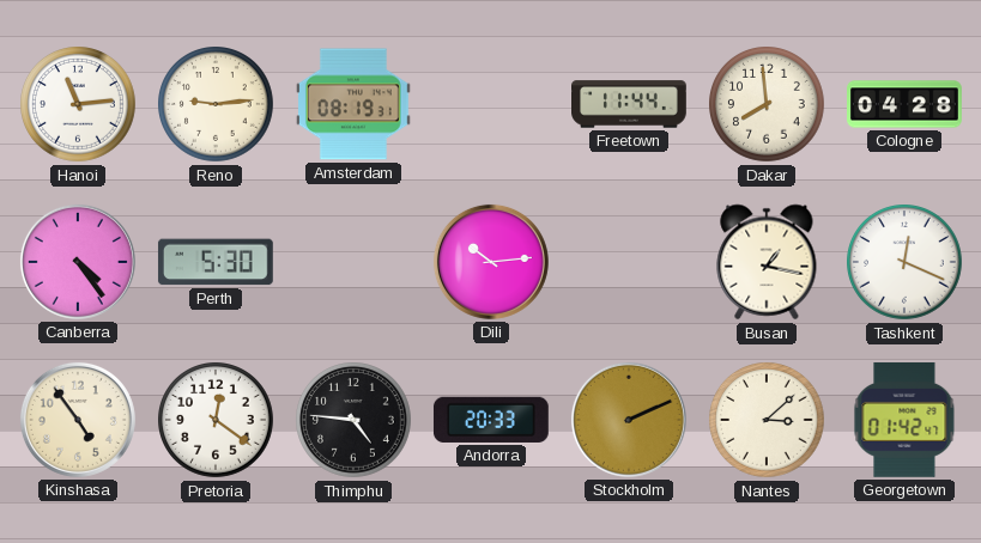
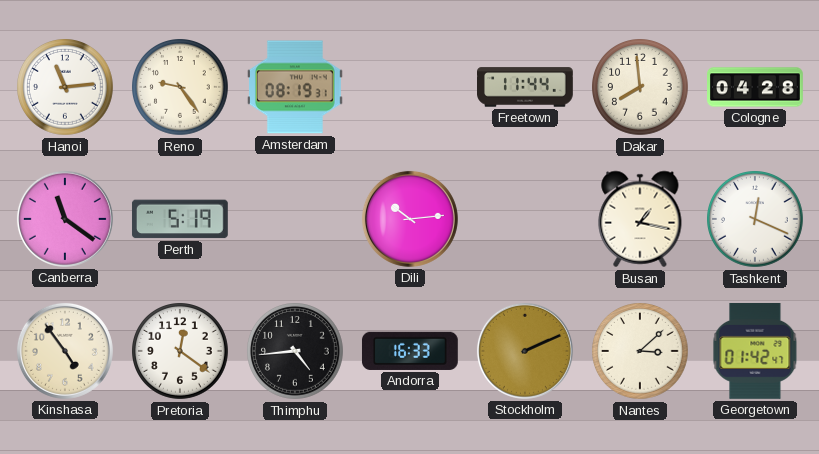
Reno: 9:14 -> 9:24
Canberra: 4:24 -> 11:21
Perth: 5:30 -> 5:19
Thimphu: 4:46 -> 4:44
Andorra: 20:33 -> 16:33
